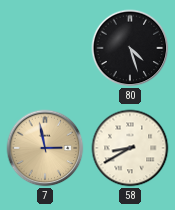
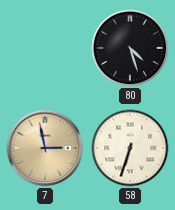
58: 8:40 -> 6:33
